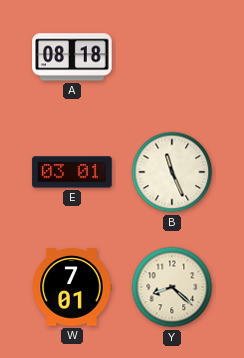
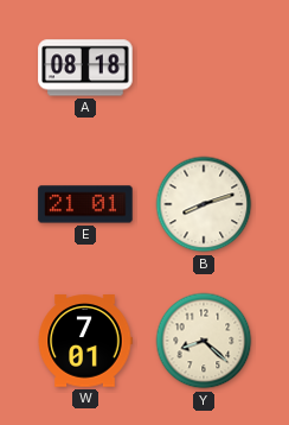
E: 03:01 -> 21:01
B: 11:26 -> 8:12
